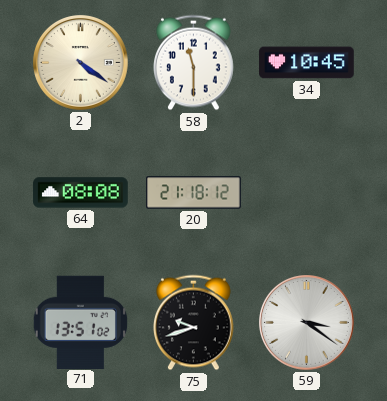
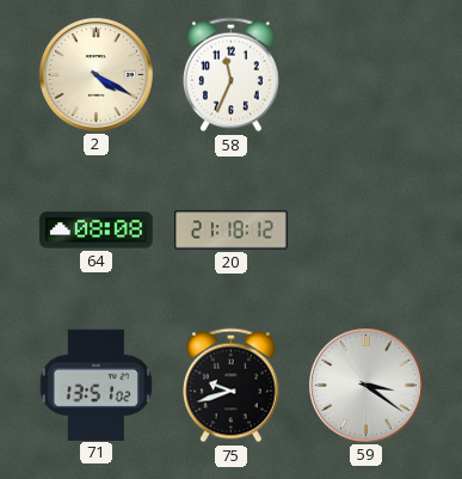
2: 4:21 -> 4:20
58: 11:30 -> 11:34
34: 10:45 -> none
